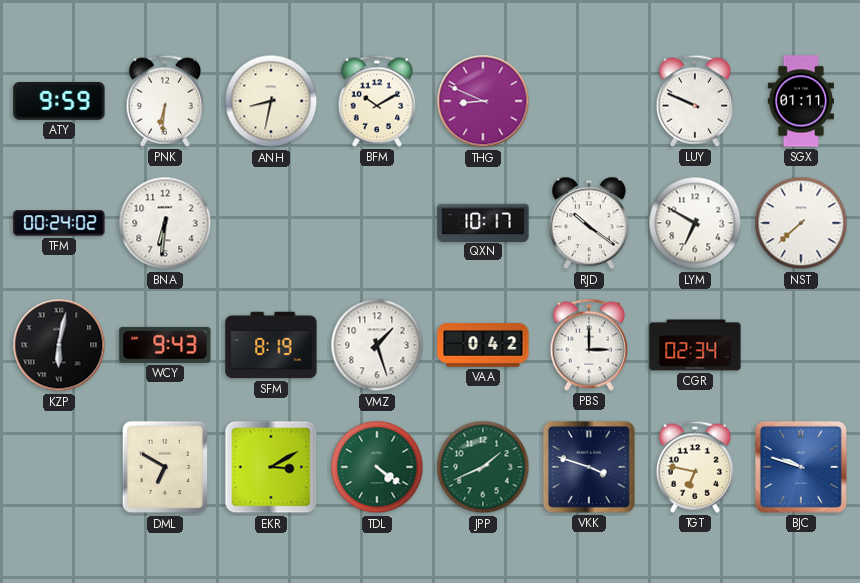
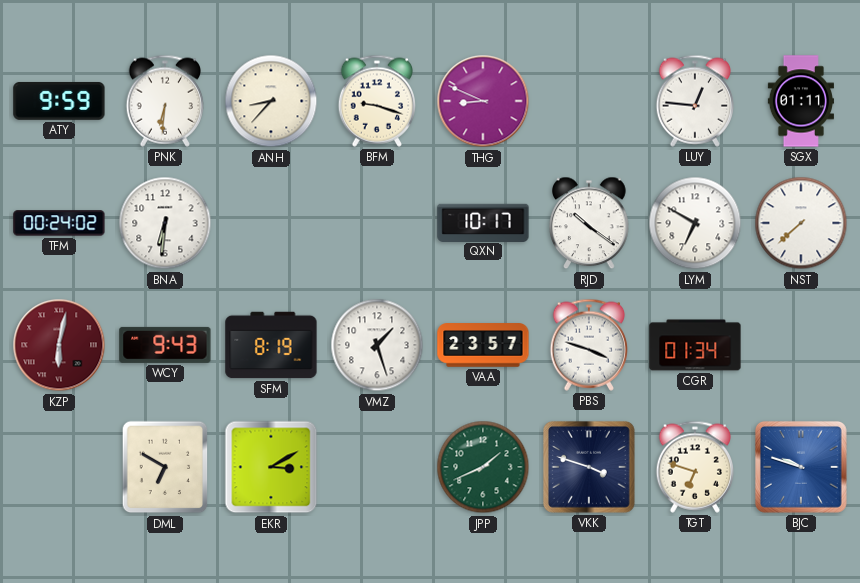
ANH: 8:32 -> 8:37
BFM: 10:10 -> 9:18
LUY: 9:49 -> 12:46
KZP dial: black -> burgundy
VAA: 0:42 -> 23:57
PBS: 3:00 -> 3:48
CGR: 02:34 -> 01:34
TDL: 4:21 -> none
TGT: 6:47 -> 6:48
